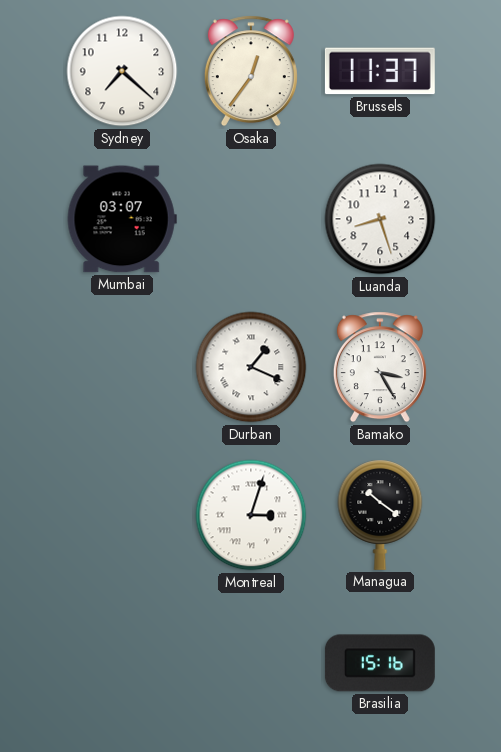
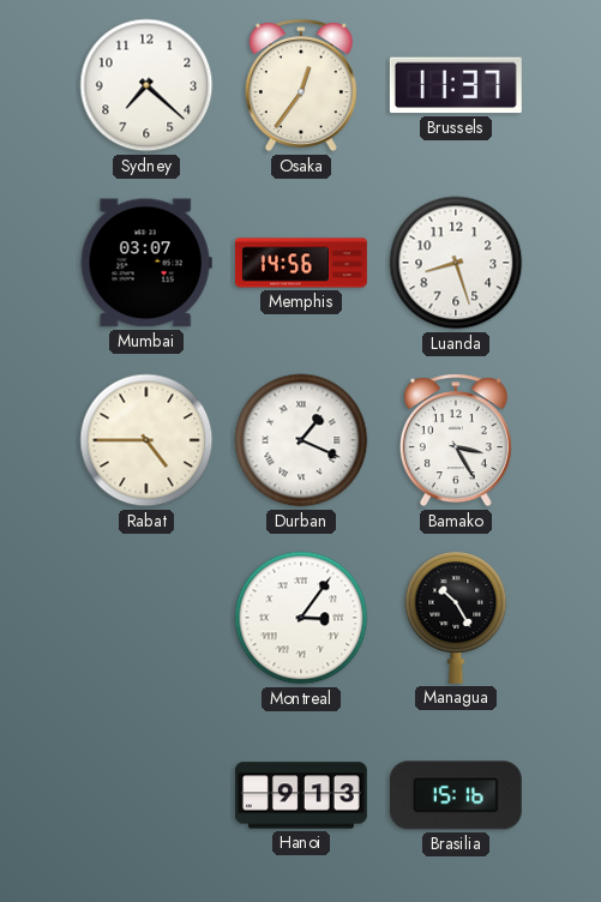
Memphis: none -> 14:56
Rabat: none -> 4:45
Montreal: 3:03 -> 3:06
Managua: 10:21 -> 10:25
Hanoi: none -> 9:13
